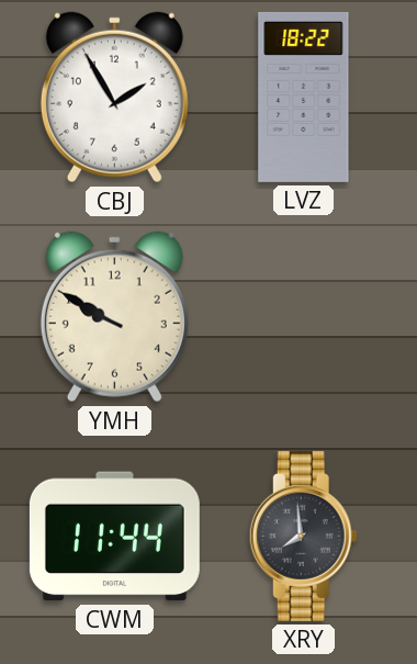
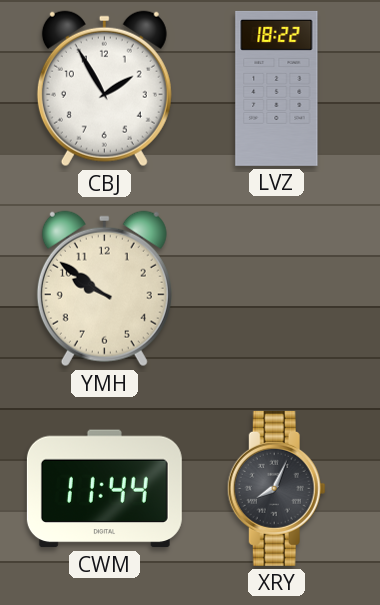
YMH: 9:50 -> 9:51
XRY: 7:59 -> 8:04
